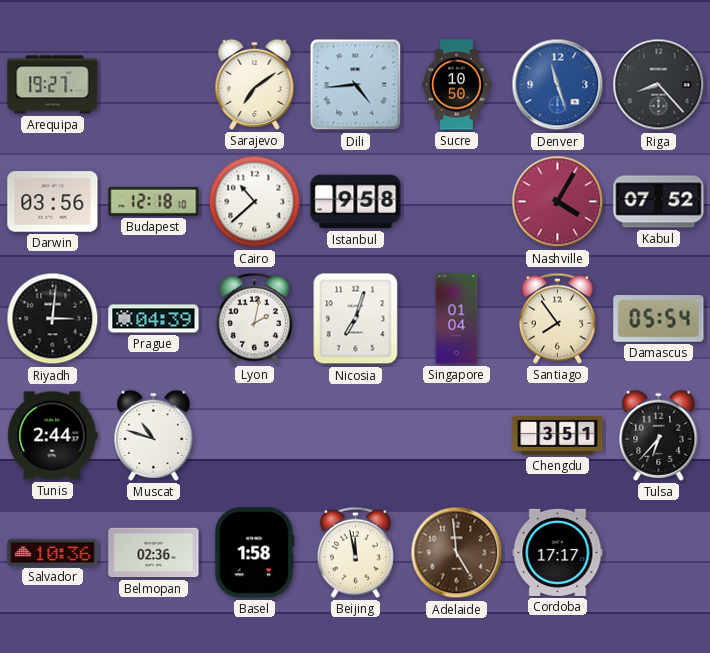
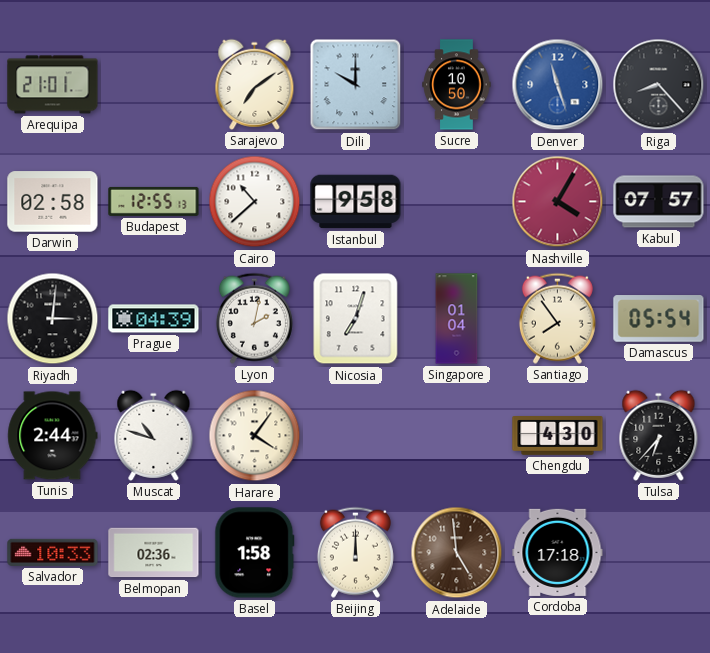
Arequipa: 19:27 -> 21:01
Dili: 4:44 -> 10:00
Darwin: 03:56 -> 02:58
Budapest: 12:18 -> 12:55
Kabul: 07:52 -> 07:57
Harare: none -> 4:06
Chengdu: 3:51 -> 4:30
Salvador: 10:36 -> 10:33
Beijing: 11:58 -> 12:00
Cordoba: 17:17 -> 17:18
